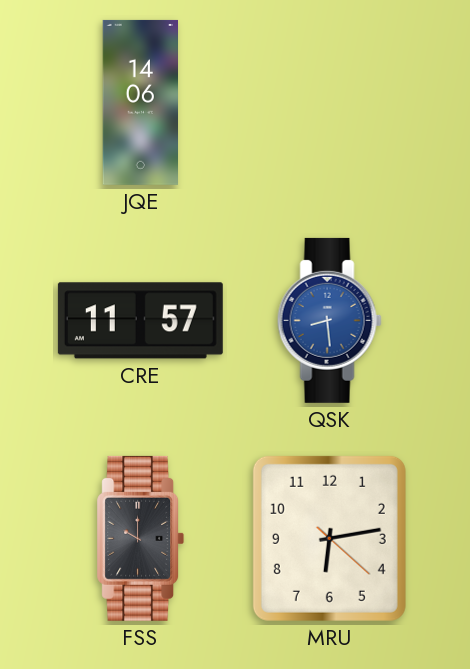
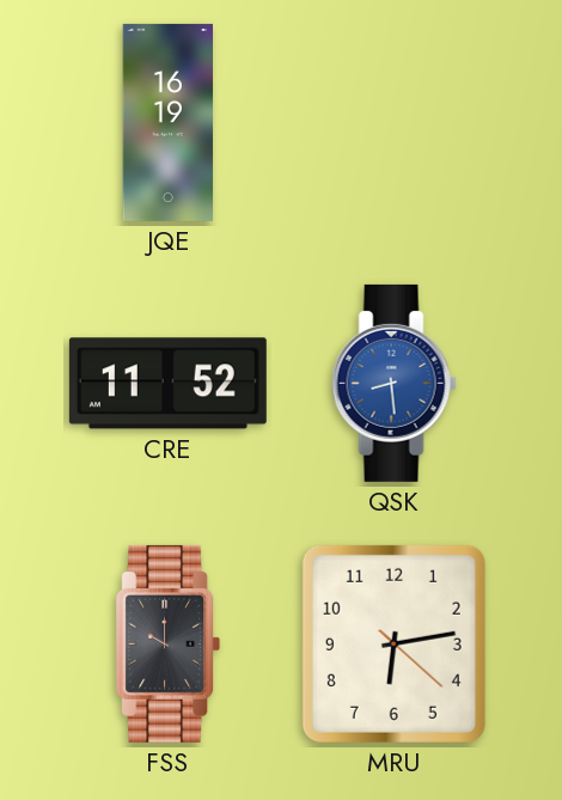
JQE: 14:06 -> 16:19
CRE: 11:57 -> 11:52
